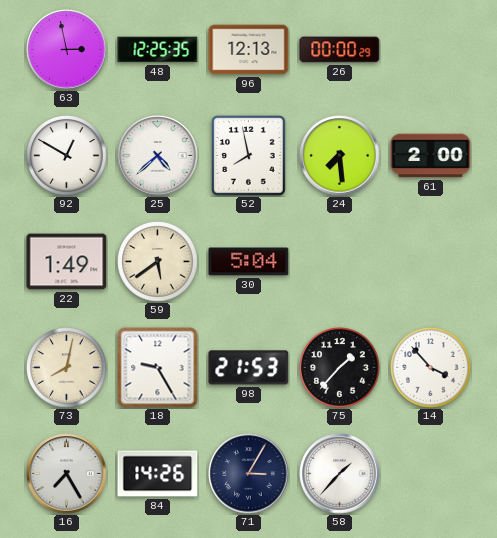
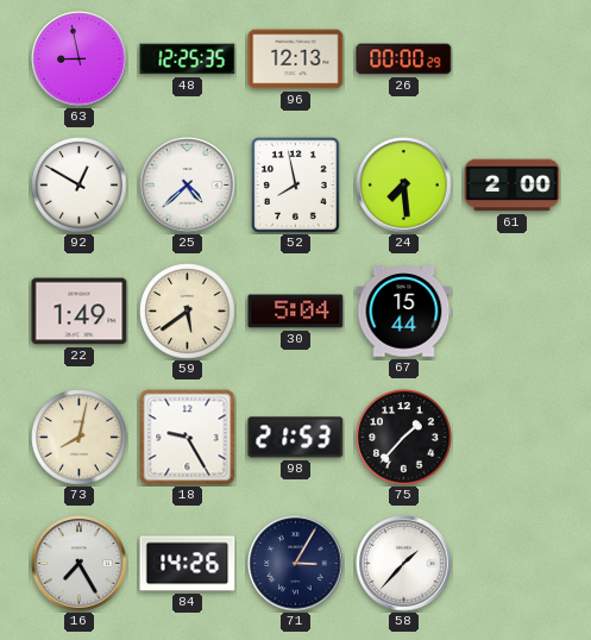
63: 2:58 -> 8:58
67: none -> 15:44
14: 3:53 -> none
